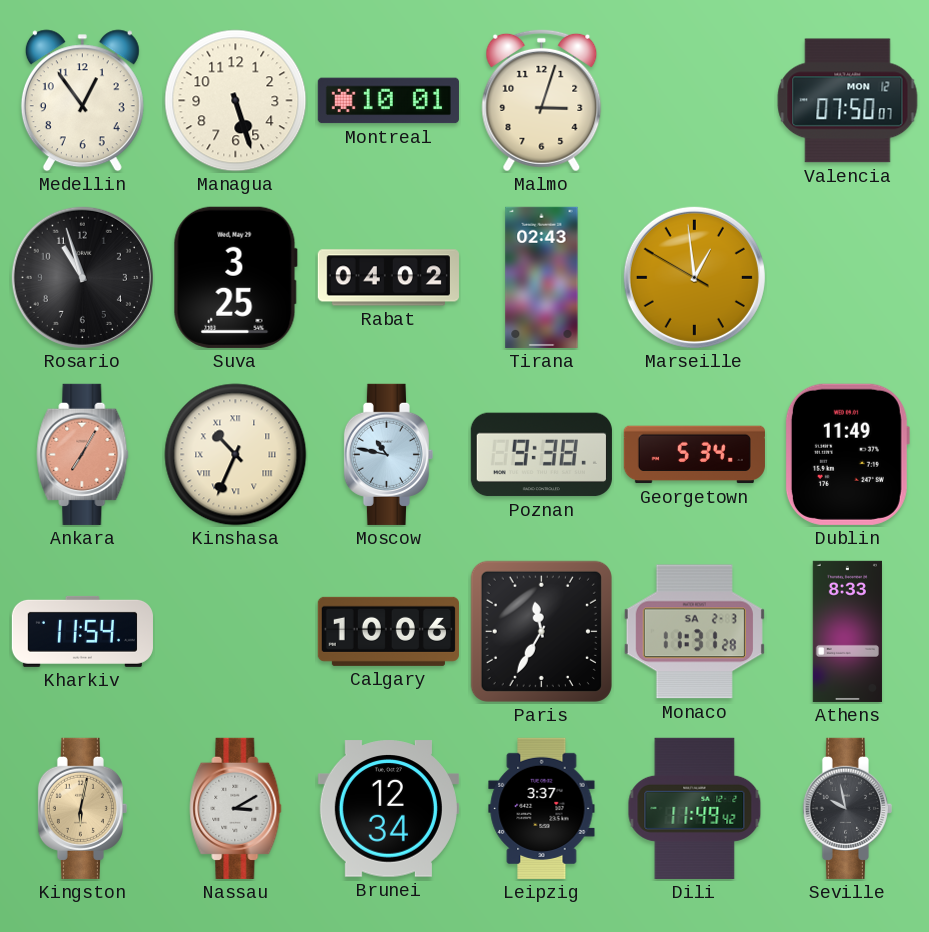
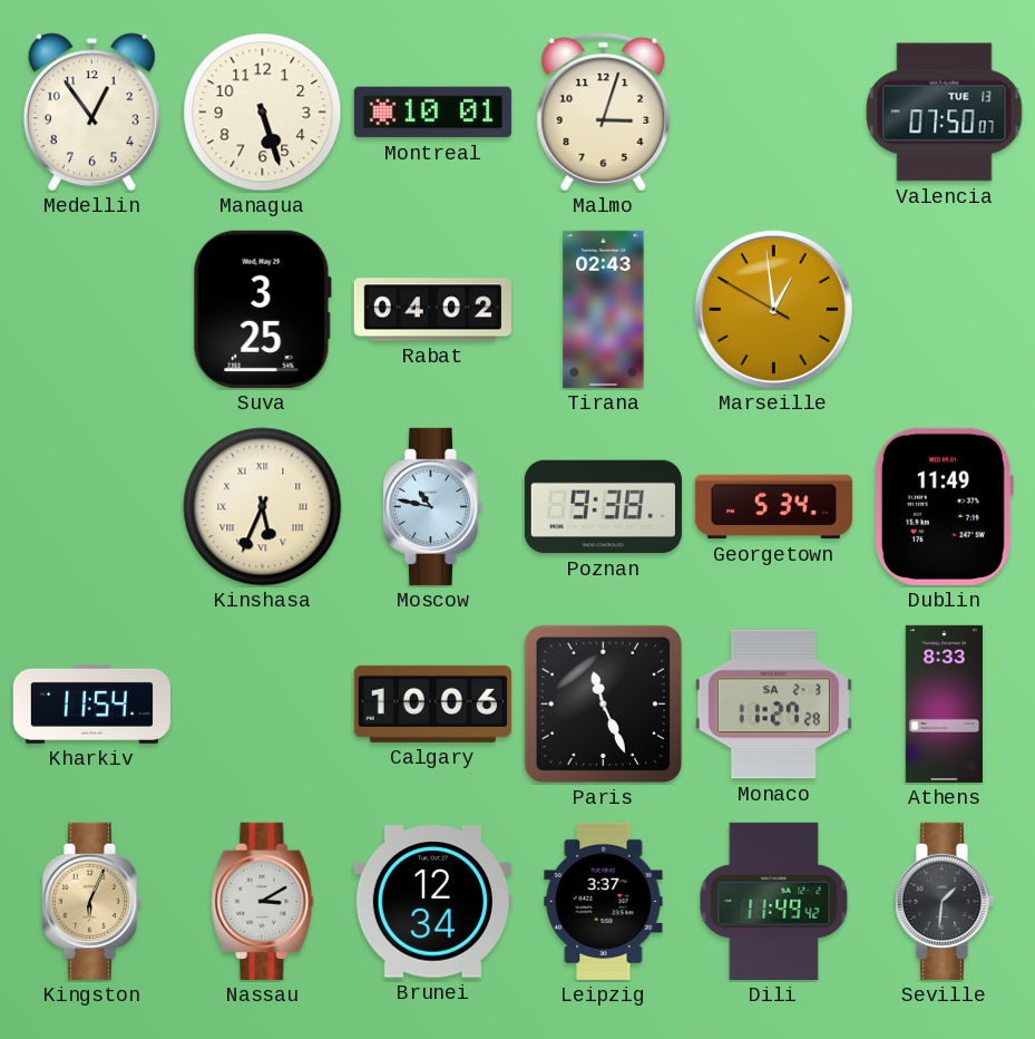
Valencia date: MON 12 -> TUE 13
Rosario: 10:57 -> none
Ankara: 7:05 -> none
Kinshasa: 10:34 -> 5:34
Paris: 11:35 -> 11:26
Monaco: 11:31 -> 11:27
Kingston: 6:02 -> 6:04
Seville: 9:58 -> 1:31
